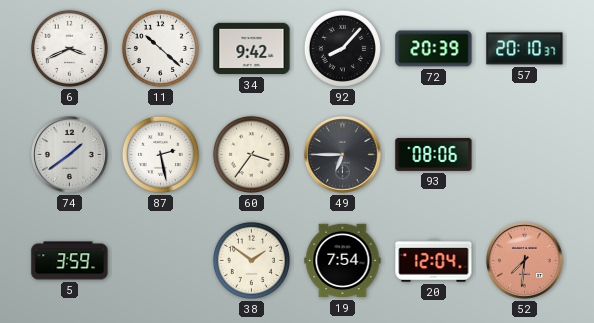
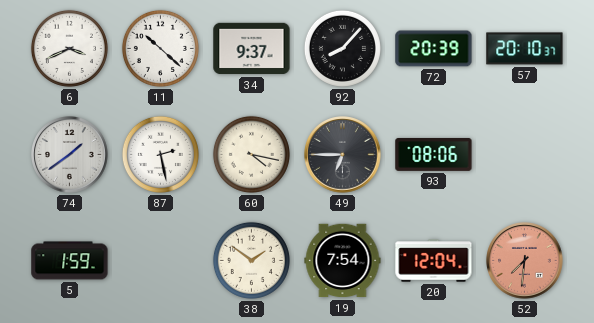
34: 9:42 -> 9:37
60: 3:36 -> 4:17
5: 3:59 -> 1:59
